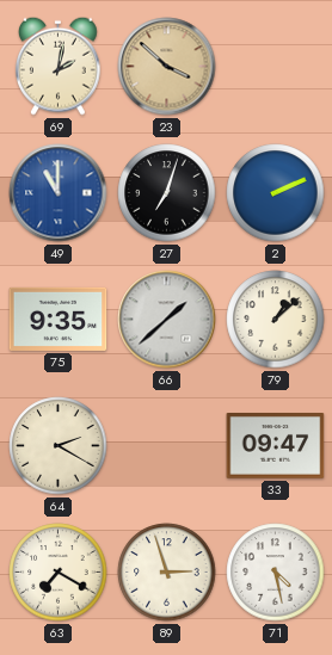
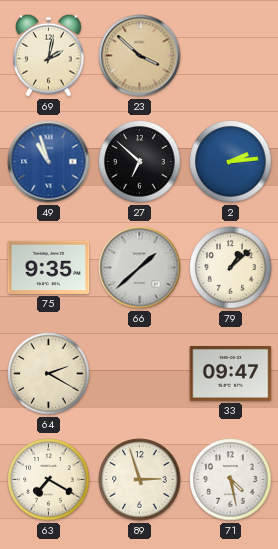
49: 11:00 -> 10:57
27: 7:03 -> 6:52
2: 2:11 -> 2:14
